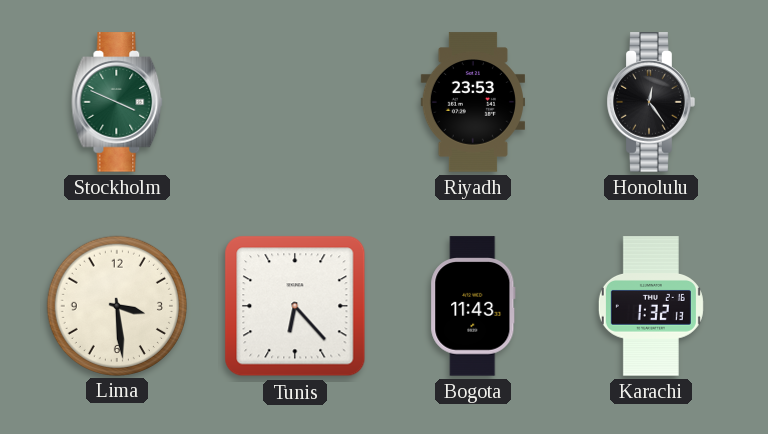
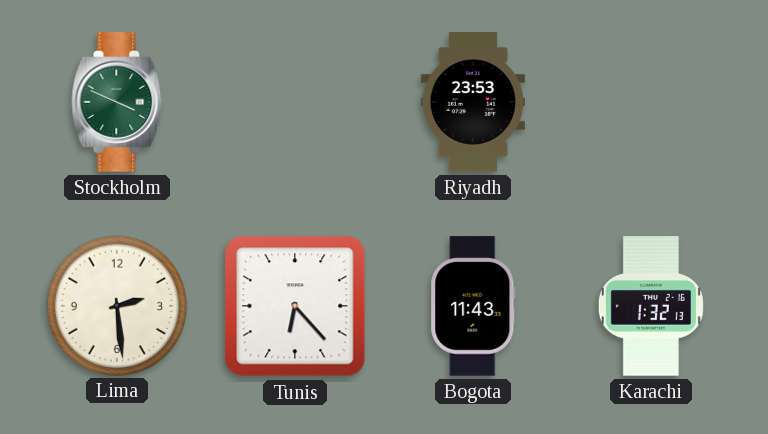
Honolulu: 12:24 -> none
Lima: 3:29 -> 2:29
